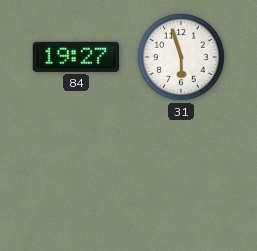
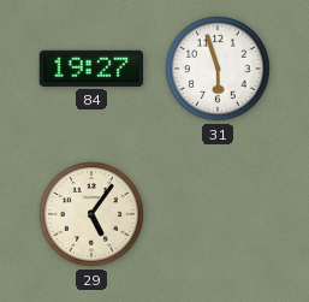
29: none -> 5:06
